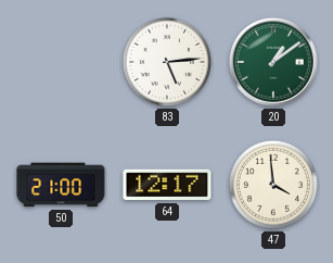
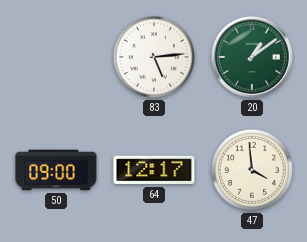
50: 21:00 -> 09:00
